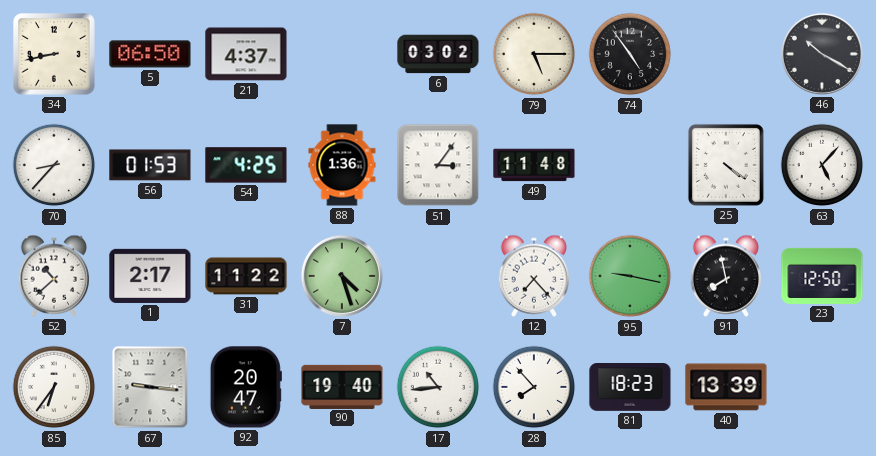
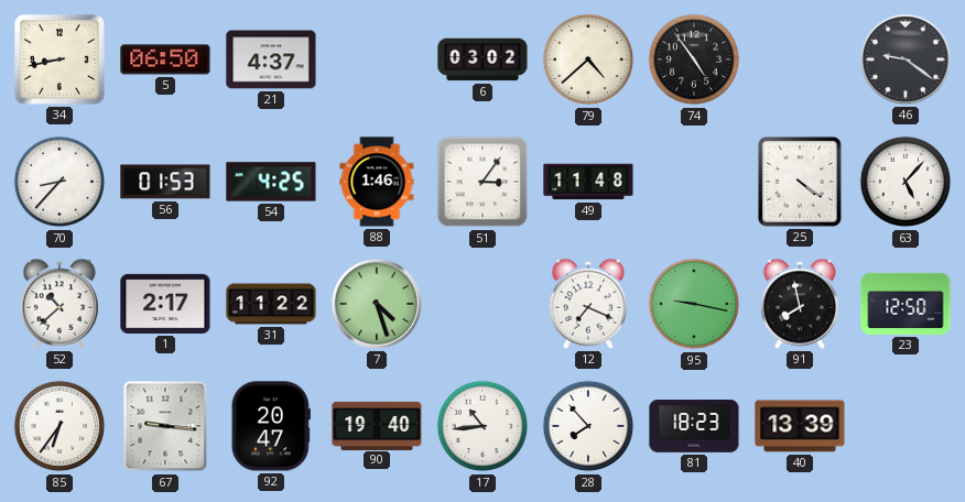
79: 5:15 -> 4:38
46: 10:20 -> 9:21
88: 1:36 -> 1:46
12: 7:23 -> 7:19
